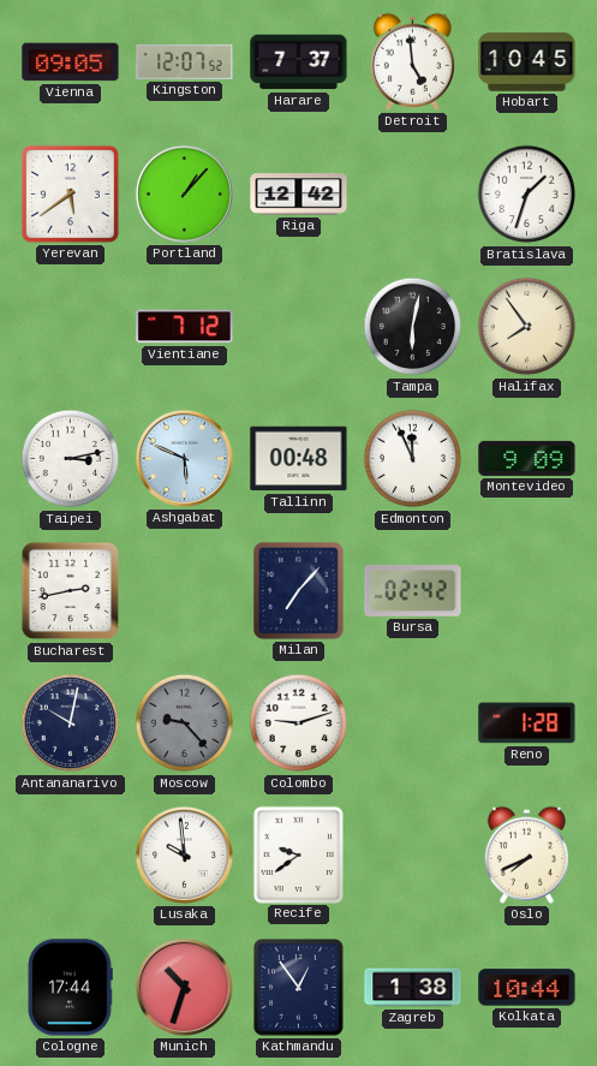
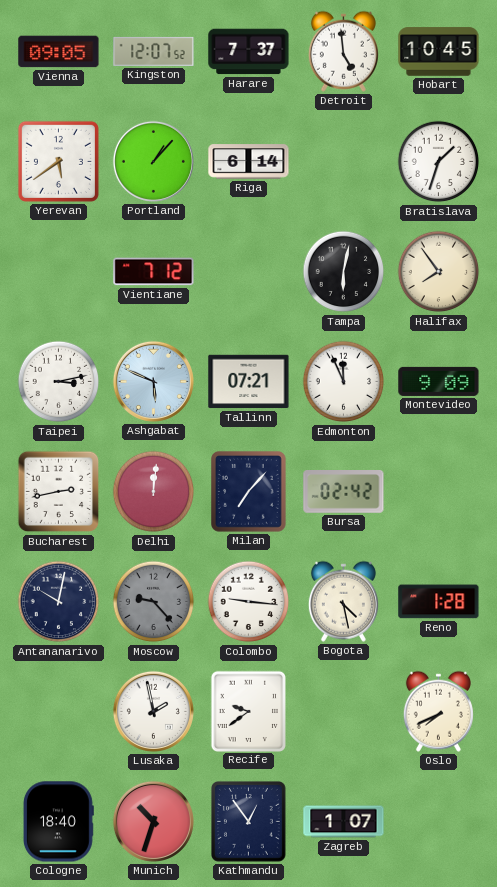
Riga: 12:42 -> 6:14
Tallinn: 00:48 -> 07:21
Delhi: none -> 12:01
Colombo: 9:12 -> 9:16
Bogota: none -> 4:28
Lusaka: 9:59 -> 1:58
Cologne: 17:44 -> 18:40
Zagreb: 1:38 -> 1:07
Kolkata: 10:44 -> none
